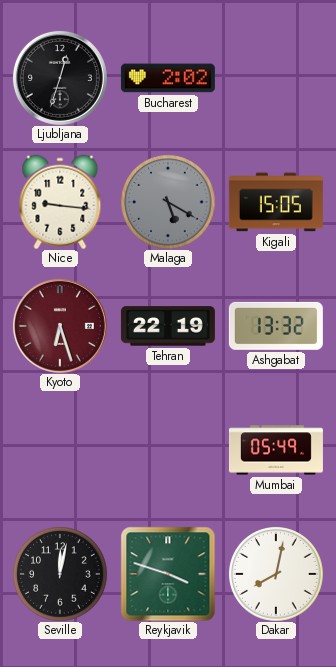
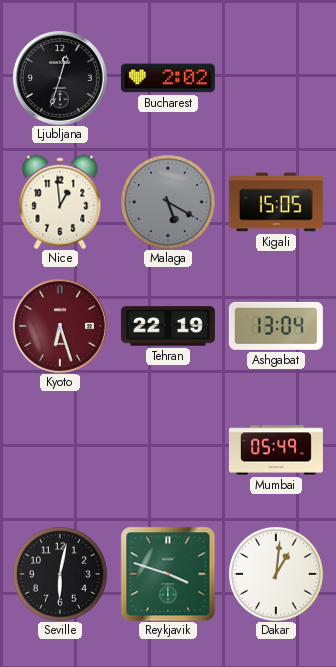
Nice: 9:16 -> 12:59
Ashgabat: 13:32 -> 13:04
Seville: 12:02 -> 6:02
Dakar: 8:02 -> 1:01
